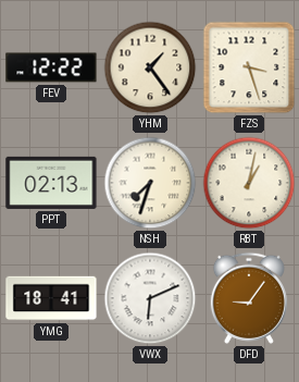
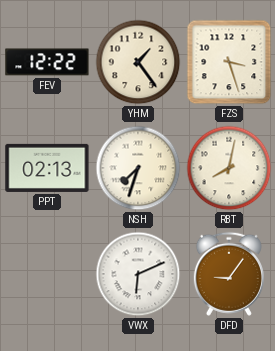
RBT: 1:02 -> 8:02
YMG: 18:41 -> none
